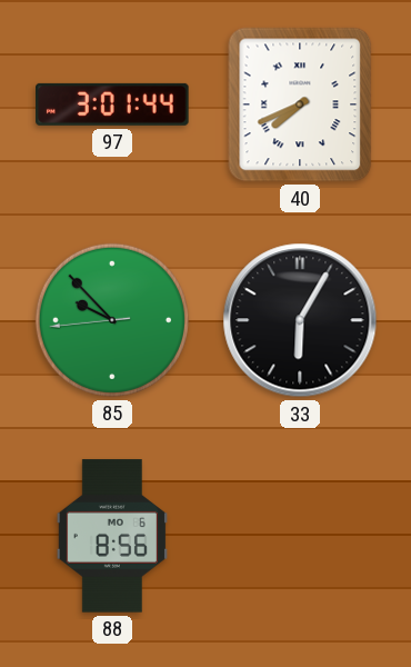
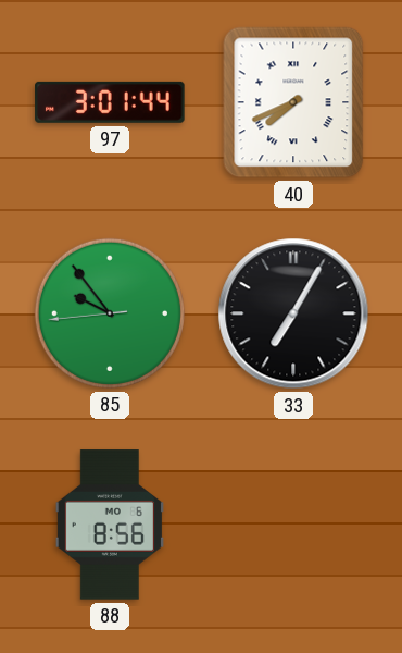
85: 9:52 -> 9:53
33: 6:05 -> 7:05
